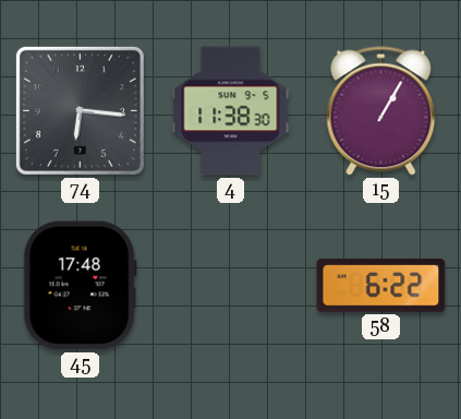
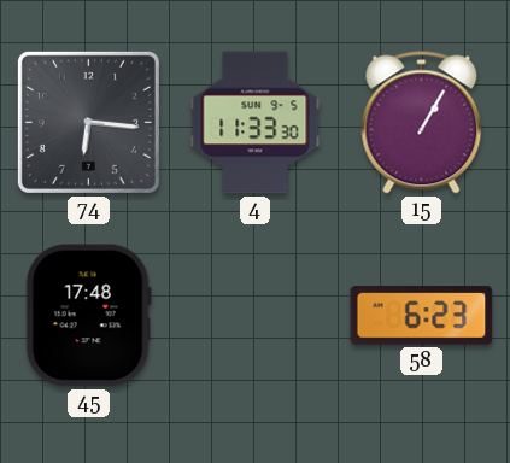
4: 11:38 -> 11:33
58: 6:22 -> 6:23
